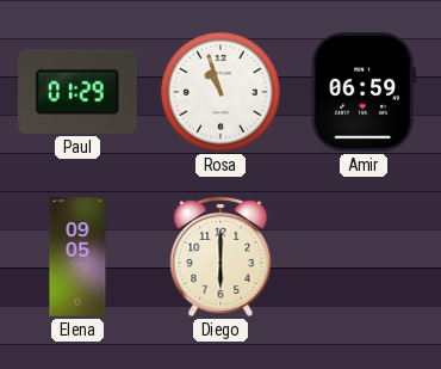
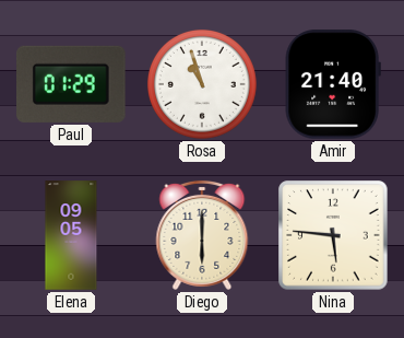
Amir: 06:59 -> 21:40
Nina: none -> 5:46
